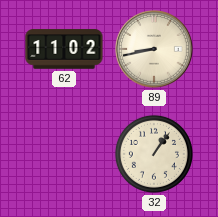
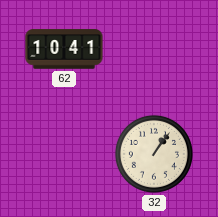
62: 11:02 -> 10:41
89: 8:43 -> none
